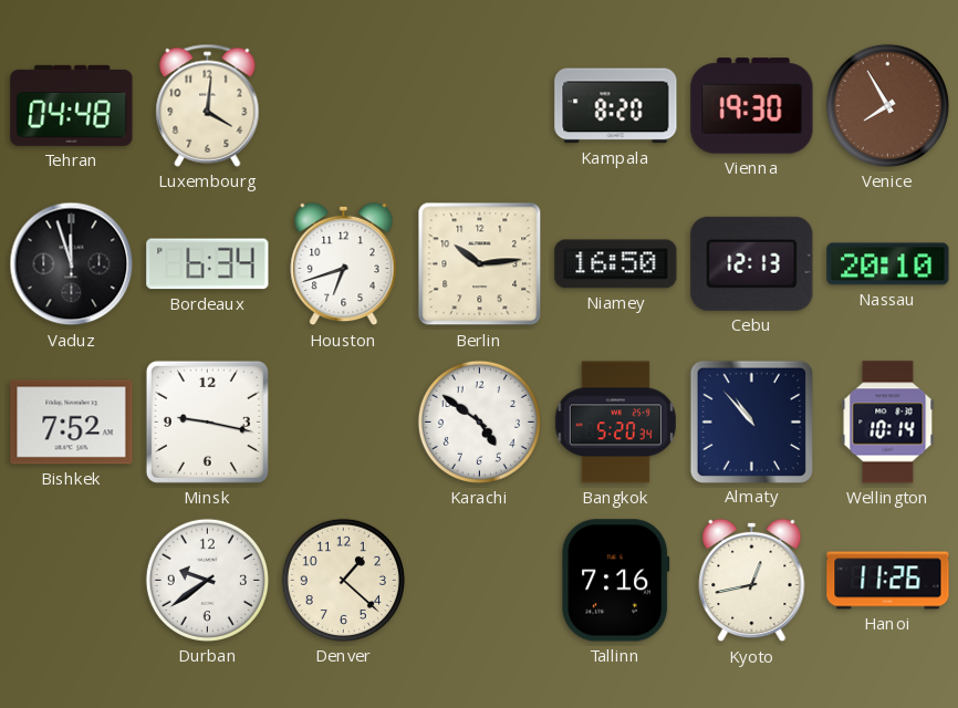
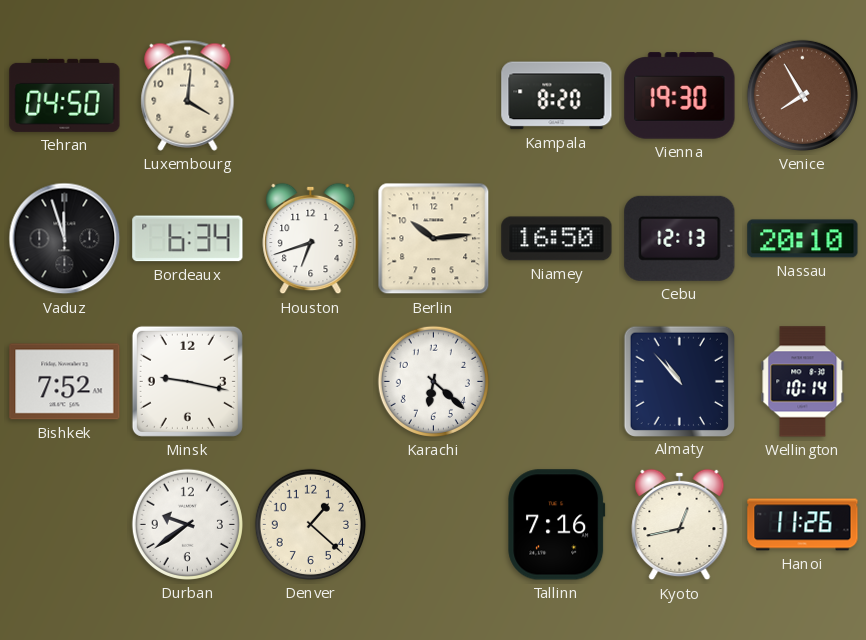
Tehran: 04:48 -> 04:50
Karachi: 4:51 -> 6:22
Bangkok: 5:20 -> none
